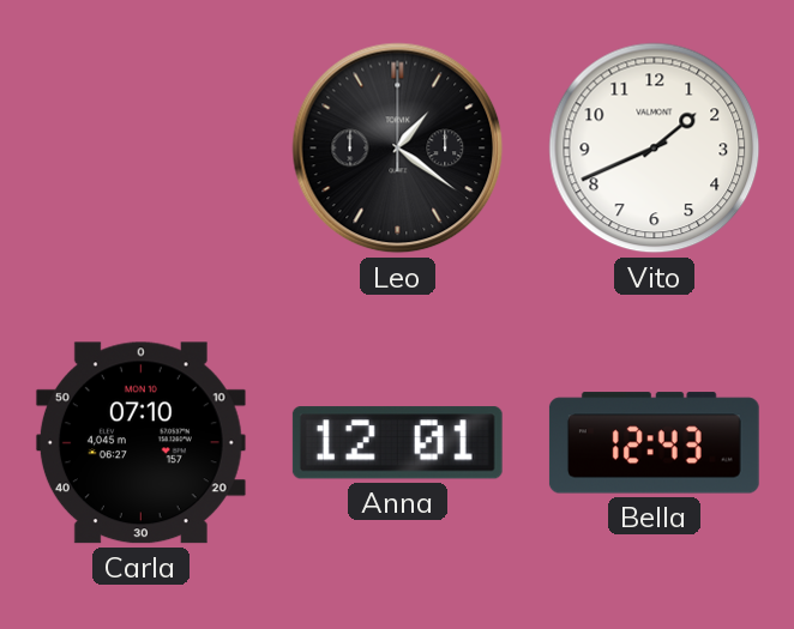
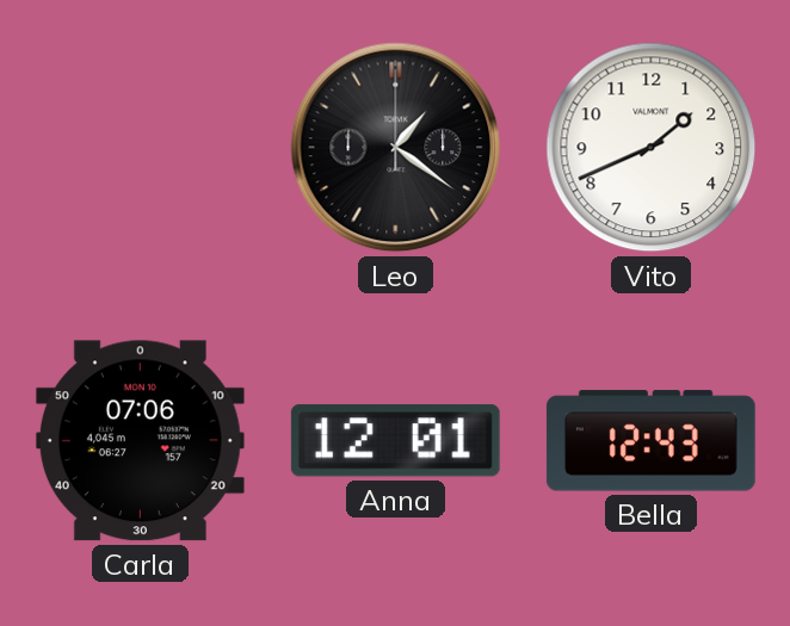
Carla: 07:10 -> 07:06
